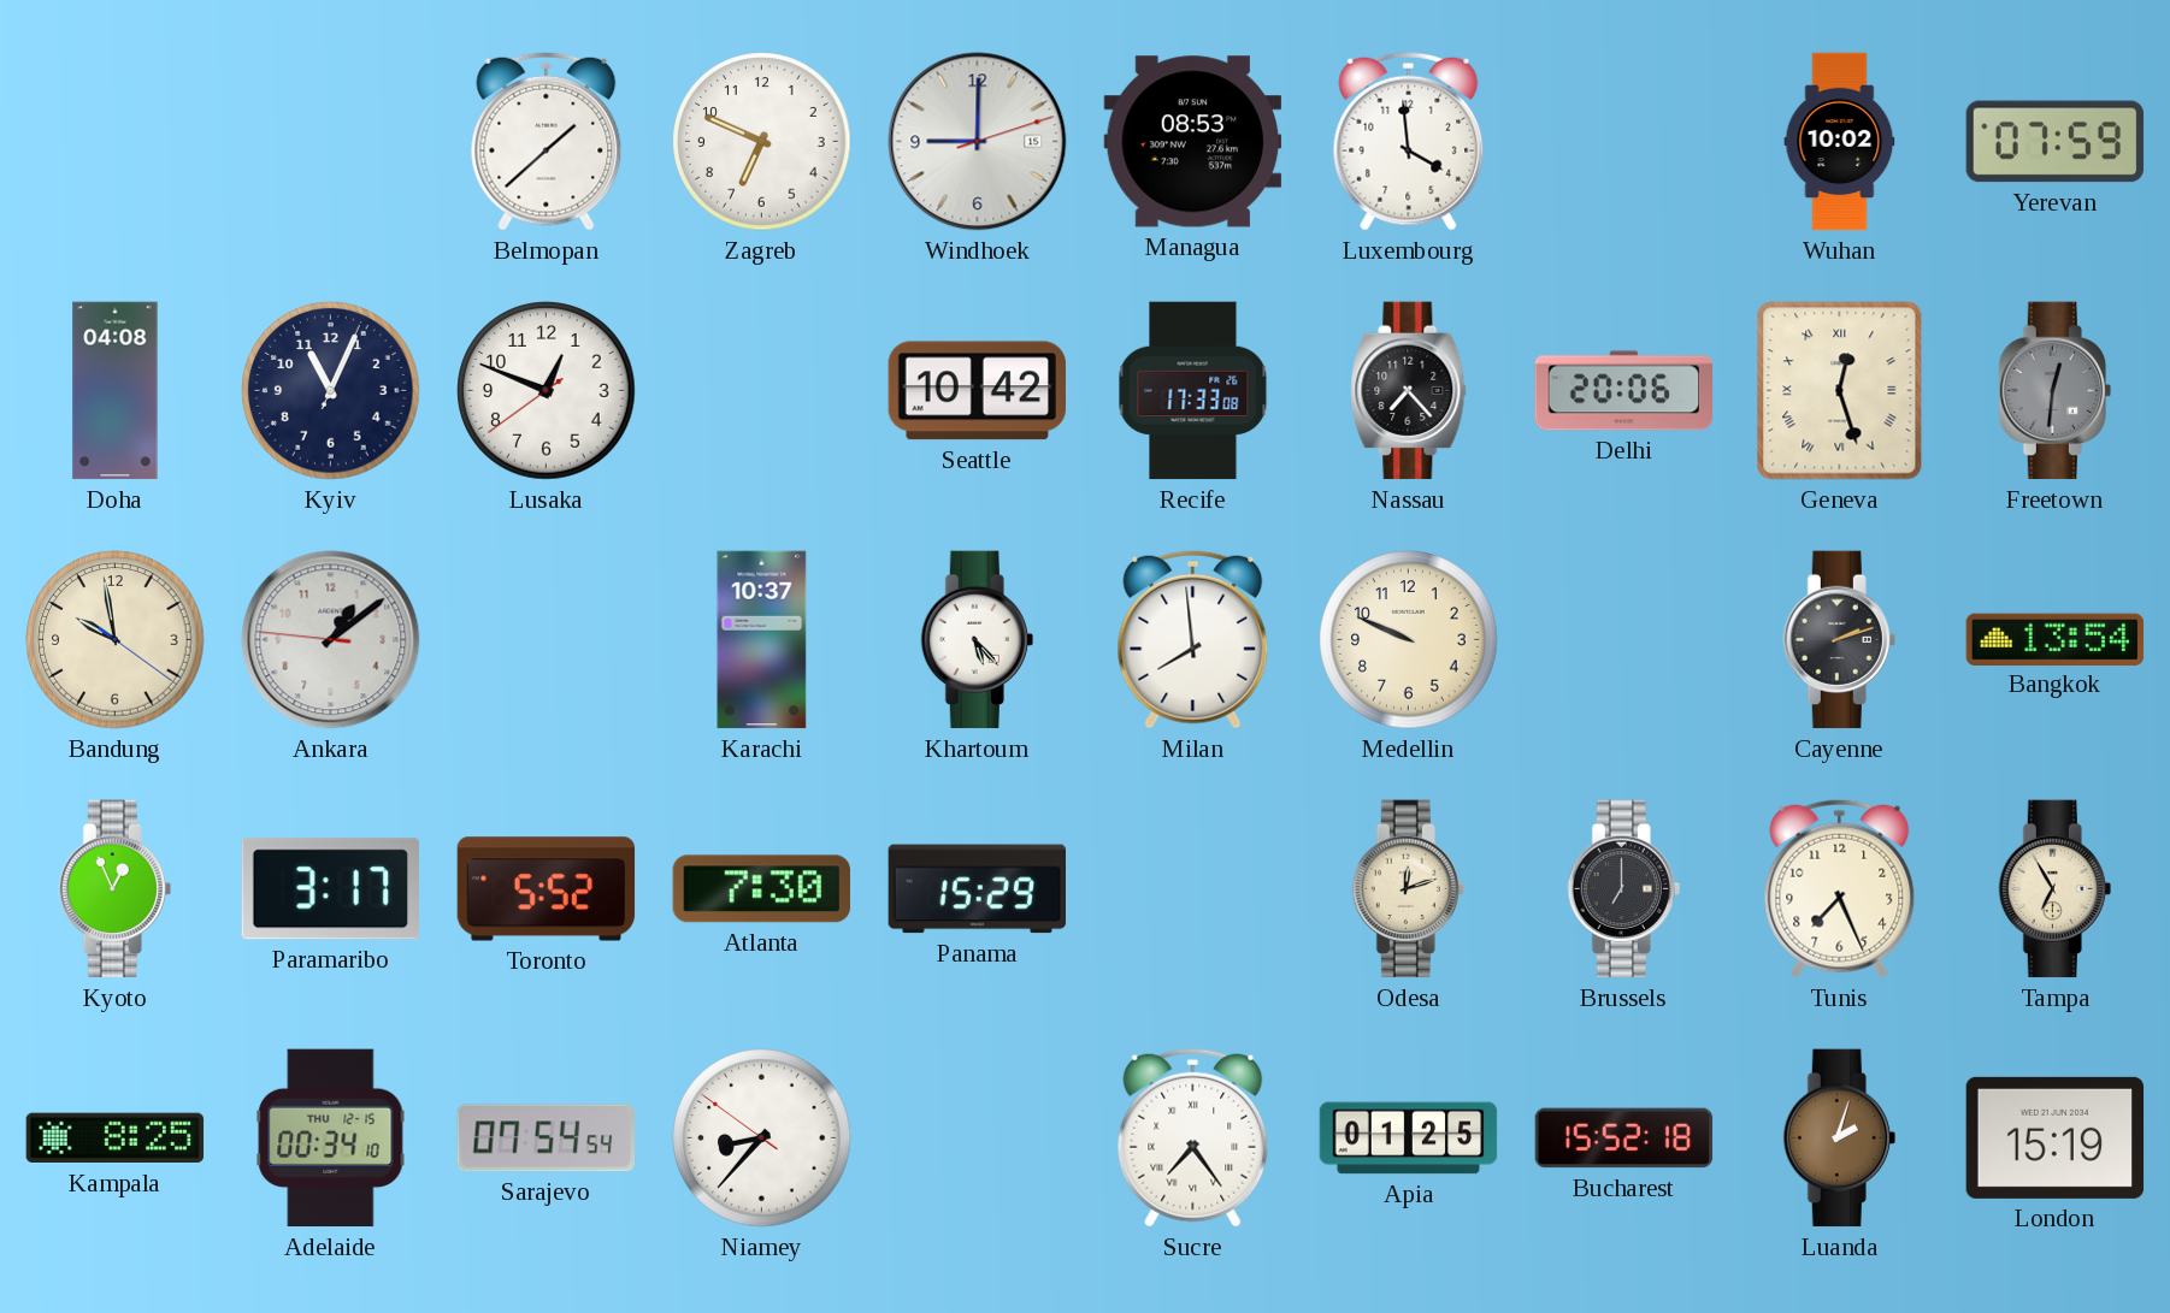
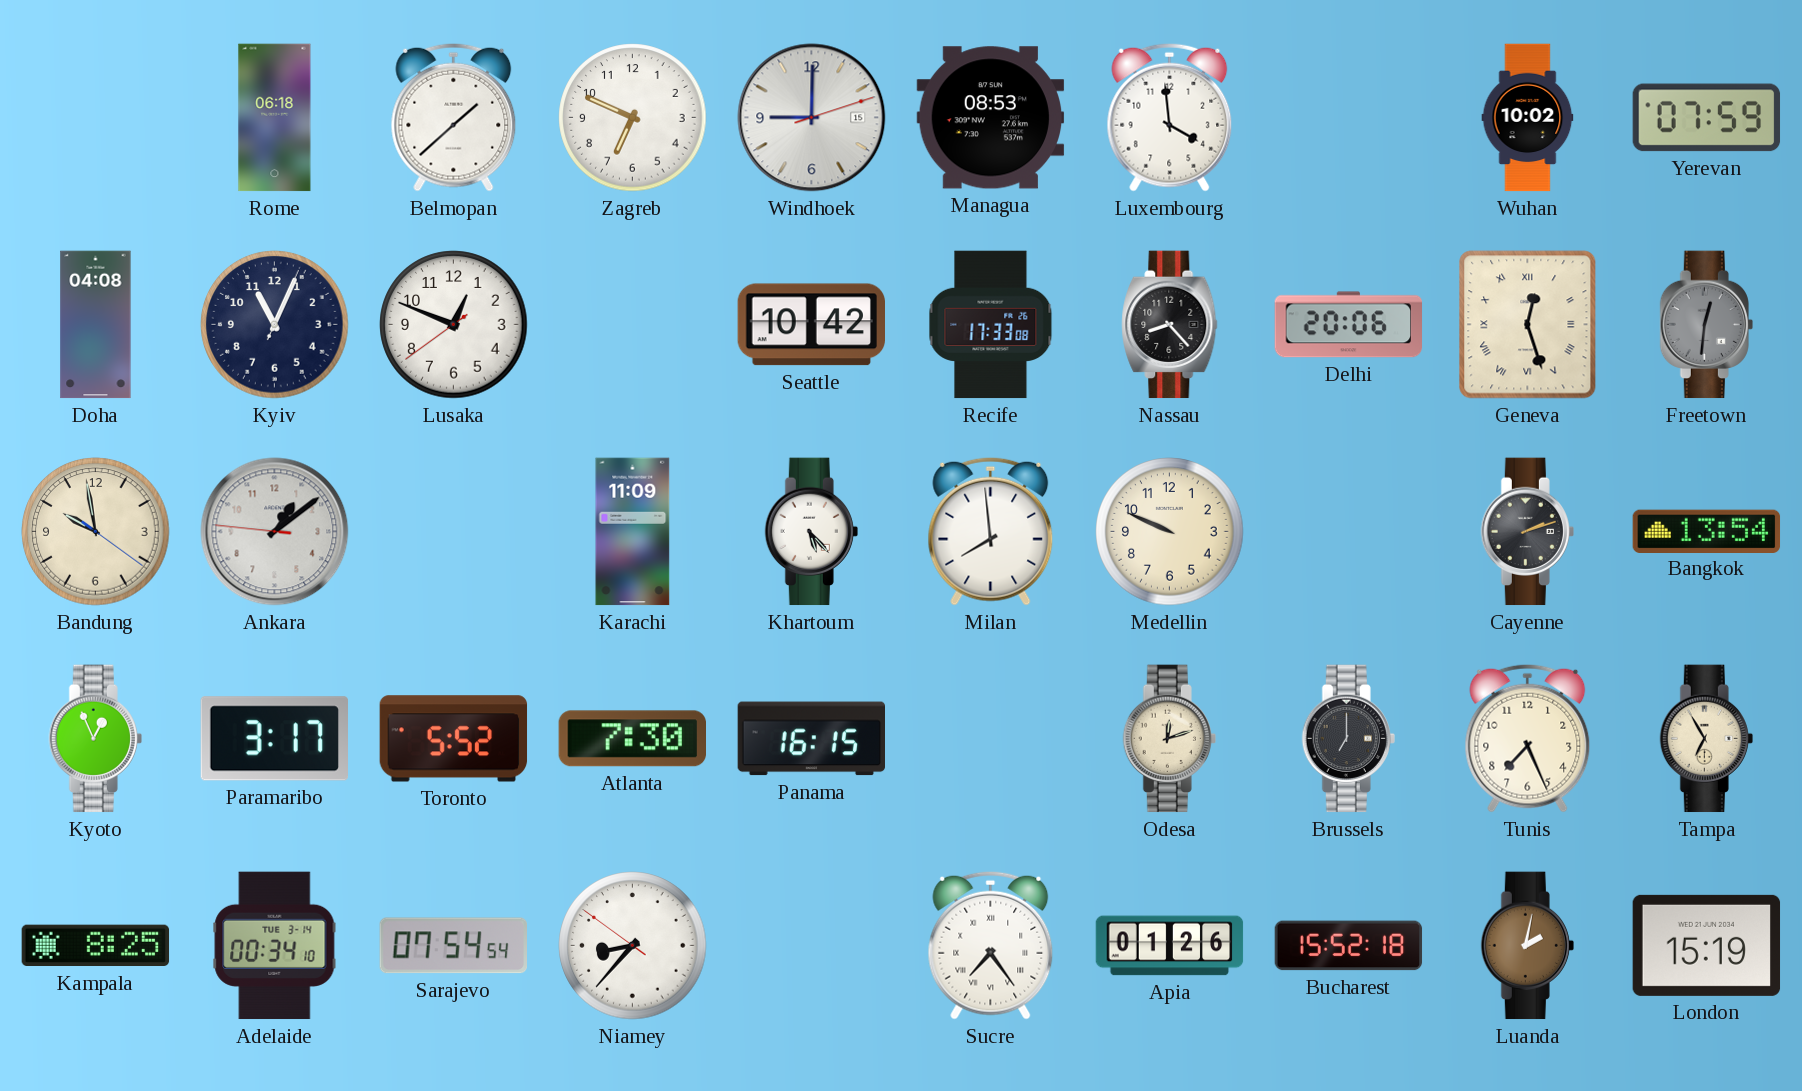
Rome: none -> 06:18
Nassau: 7:23 -> 8:23
Karachi: 10:37 -> 11:09
Panama: 15:29 -> 16:15
Adelaide date: THU 12-15 -> TUE 3-14
Apia: 01:25 -> 01:26
Luanda: 2:03 -> 2:02
